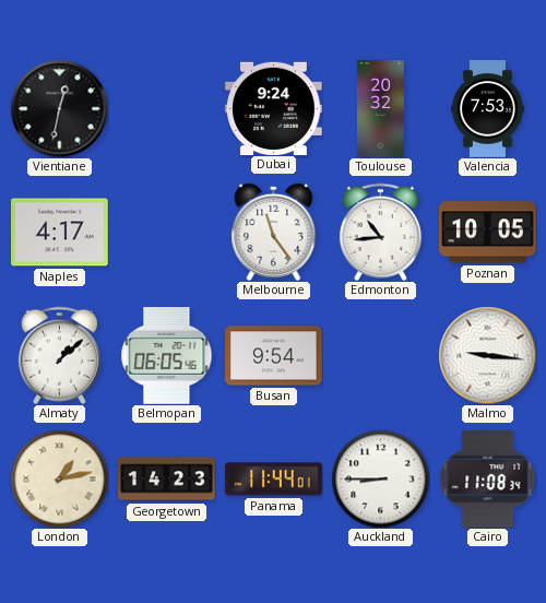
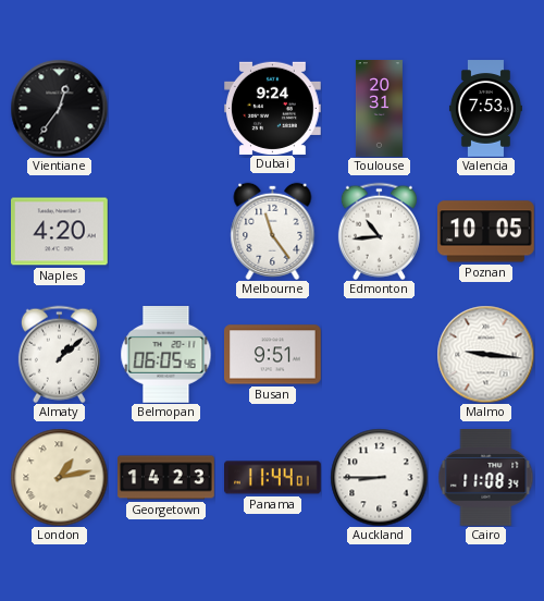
Vientiane: 12:32 -> 12:36
Toulouse: 20:32 -> 20:31
Naples: 4:17 -> 4:20
Busan: 9:54 -> 9:51
